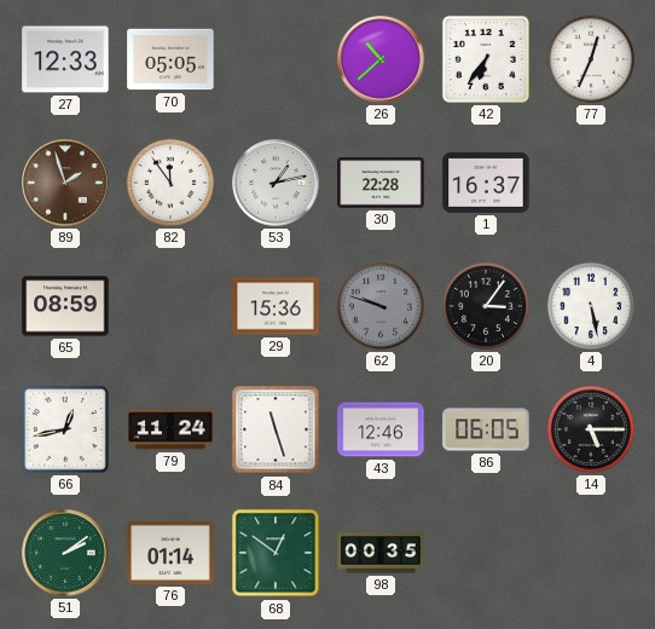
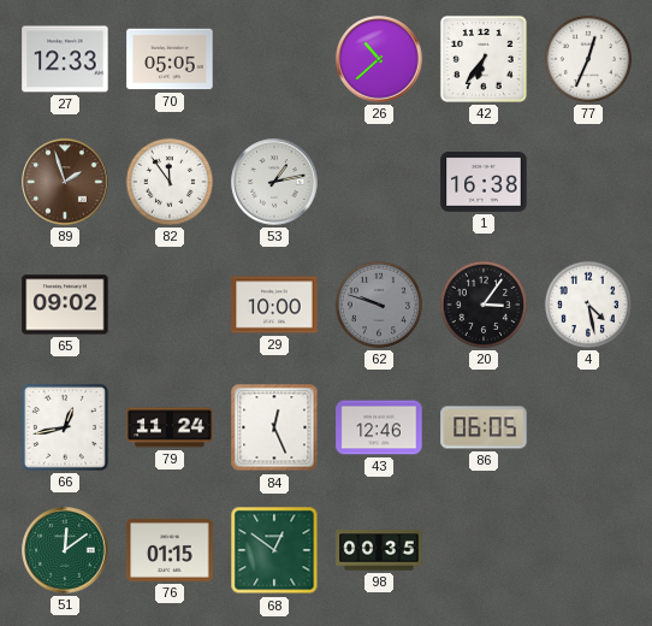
30: 22:28 -> none
1: 16:37 -> 16:38
65: 08:59 -> 09:02
29: 15:36 -> 10:00
4: 5:28 -> 4:28
84: 11:27 -> 12:26
14: 5:15 -> none
51: 2:09 -> 12:09
76: 01:14 -> 01:15
